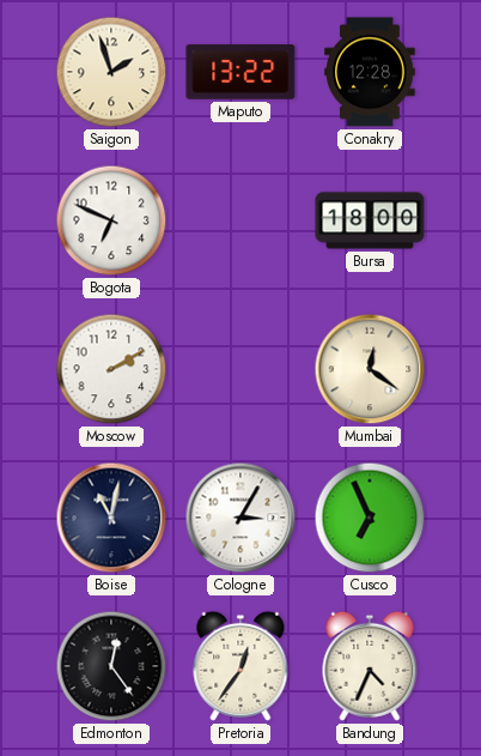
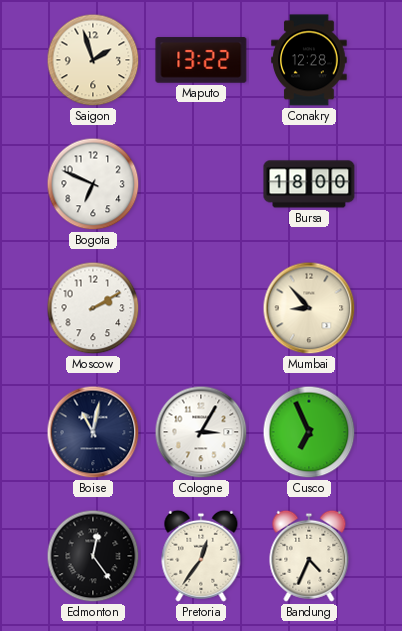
Mumbai: 12:21 -> 8:53
